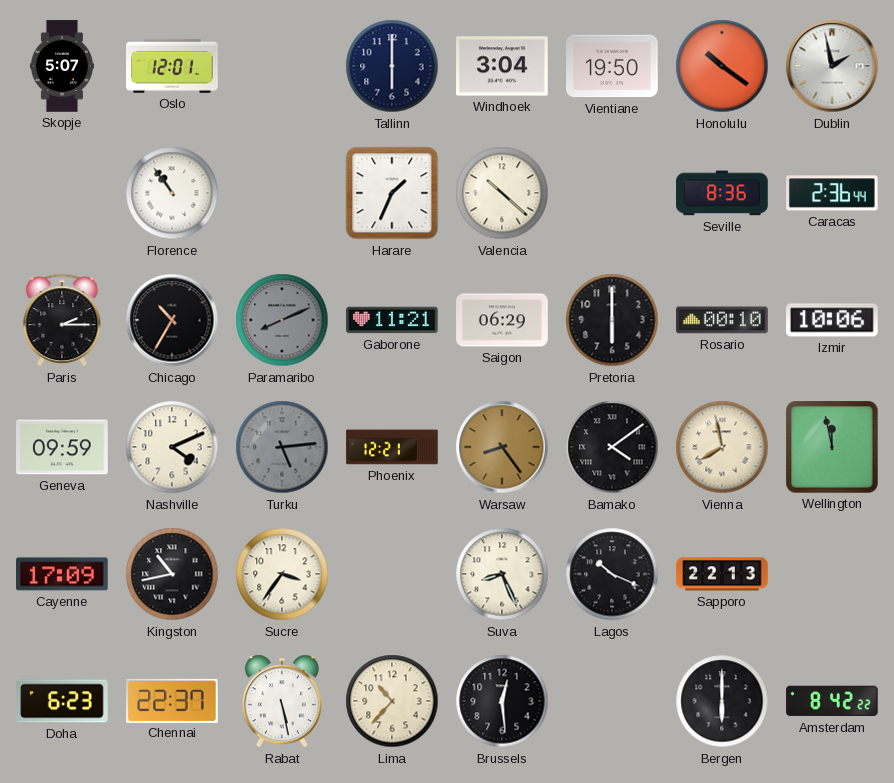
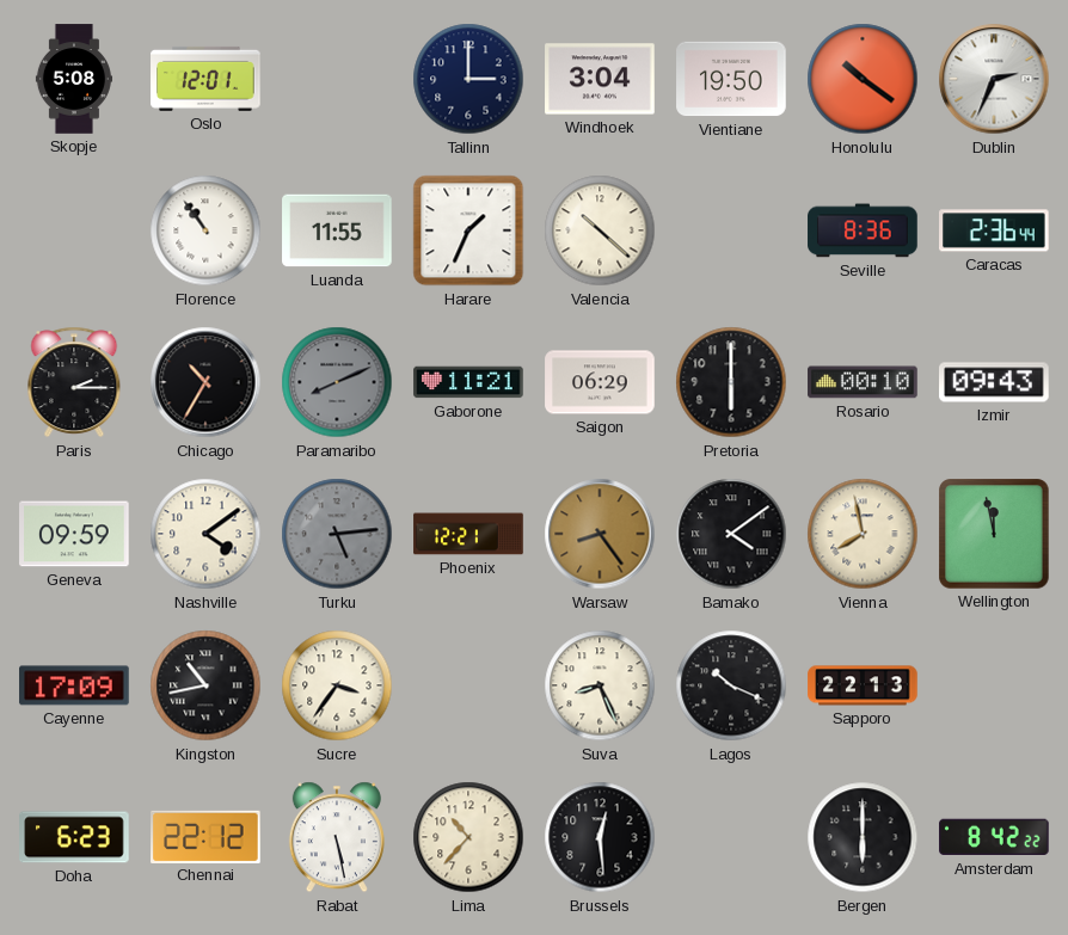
Skopje: 5:07 -> 5:08
Tallinn: 6:00 -> 3:00
Dublin: 1:58 -> 2:34
Luanda: none -> 11:55
Izmir: 10:06 -> 09:43
Nashville: 4:11 -> 4:09
Chennai: 22:37 -> 22:12
